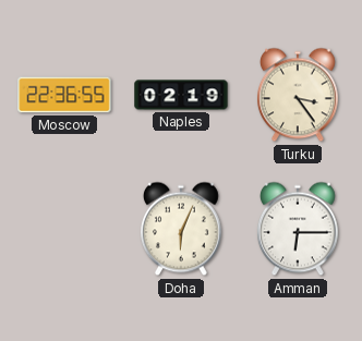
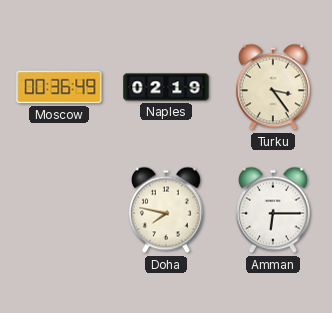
Moscow: 22:36 -> 00:36
Doha: 6:04 -> 7:47
